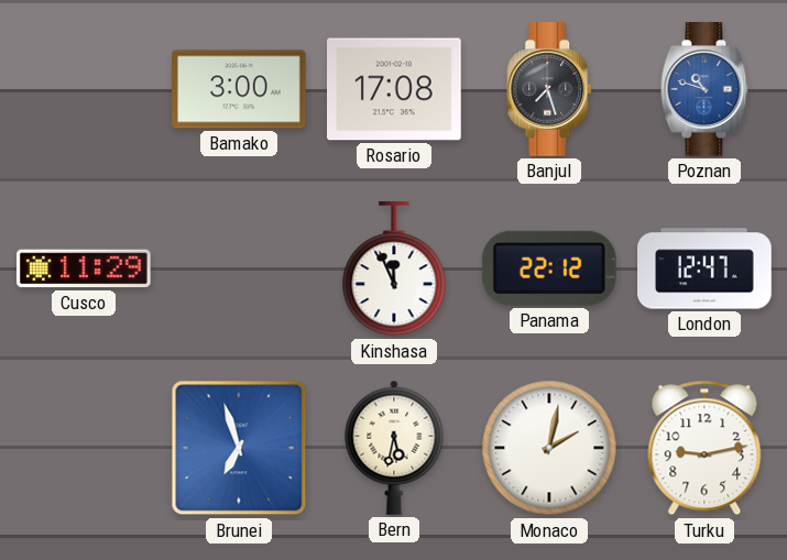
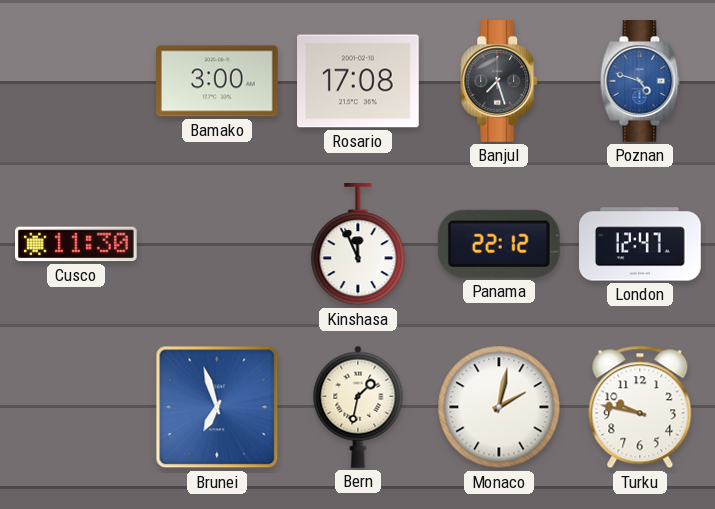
Poznan: 10:48 -> 4:48
Cusco: 11:29 -> 11:30
Bern: 5:32 -> 1:32
Turku: 9:13 -> 9:47
